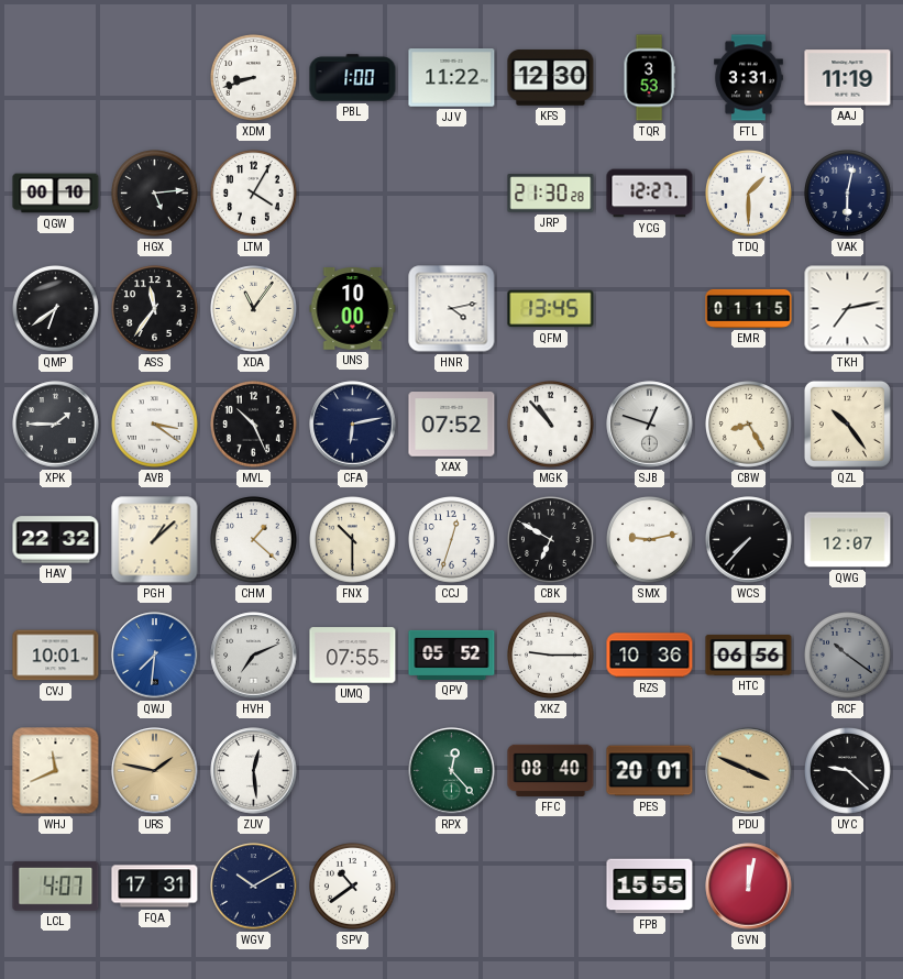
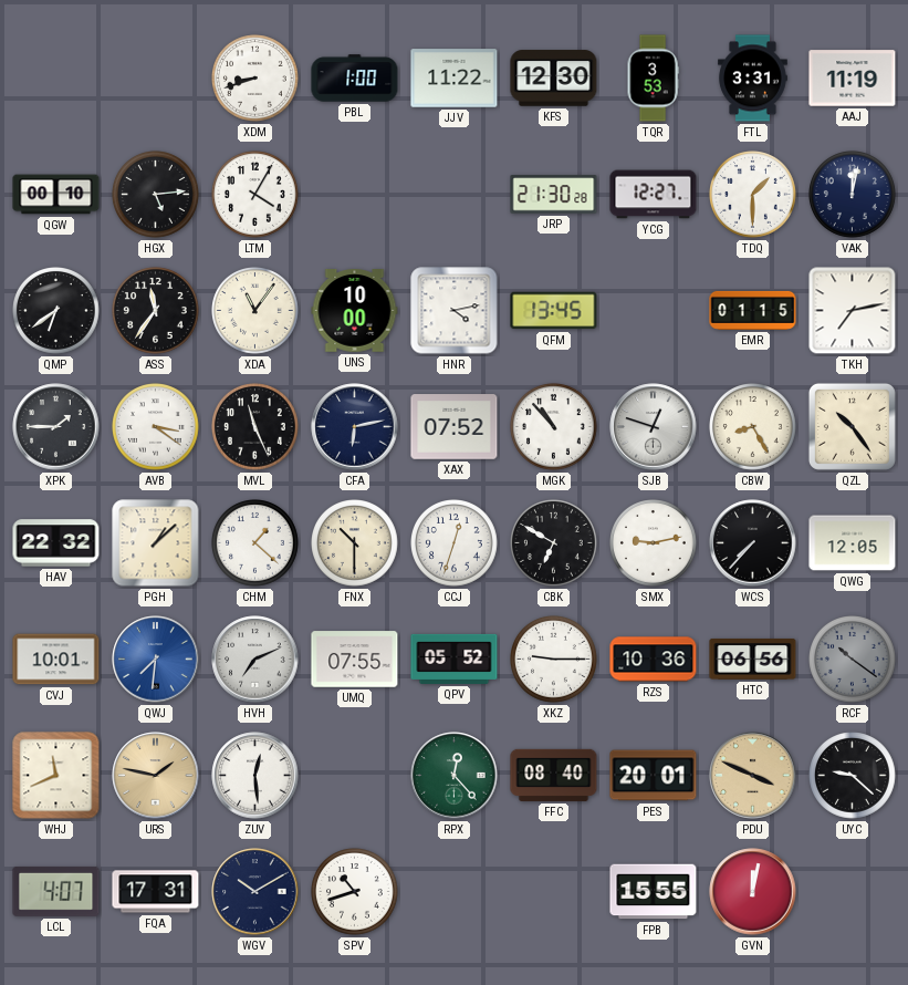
VAK: 6:02 -> 12:02
MVL: 10:26 -> 11:26
QWG: 12:07 -> 12:05
SPV: 10:39 -> 10:42
